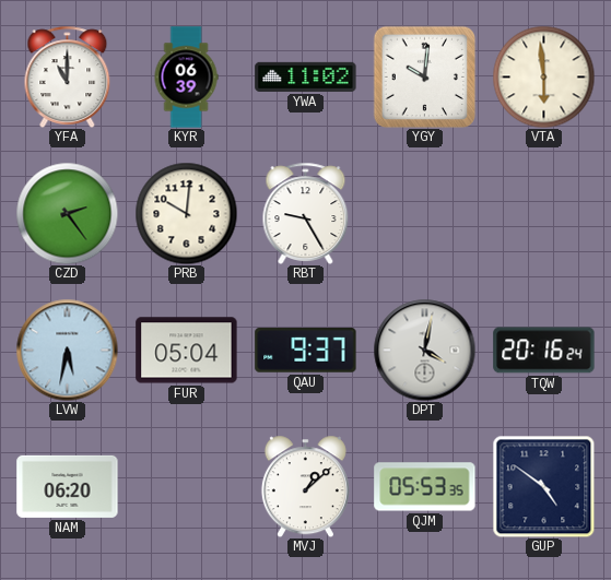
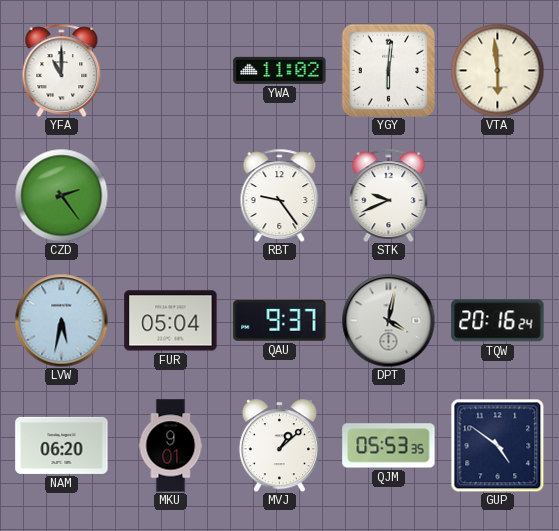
KYR: 06:39 -> none
YGY: 10:01 -> 6:01
PRB: 10:01 -> none
RBT: 9:25 -> 9:24
STK: none -> 9:41
MKU: none -> 9:01
